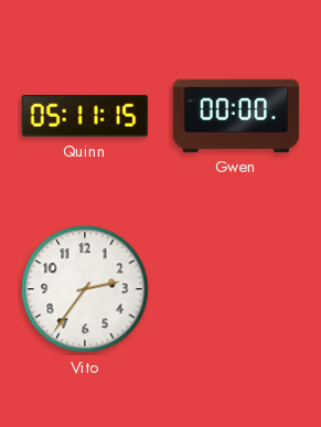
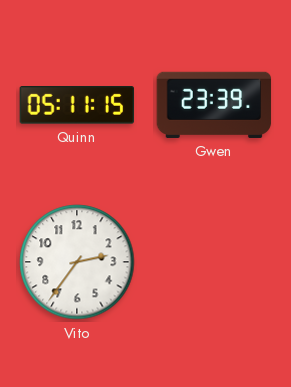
Gwen: 00:00 -> 23:39
